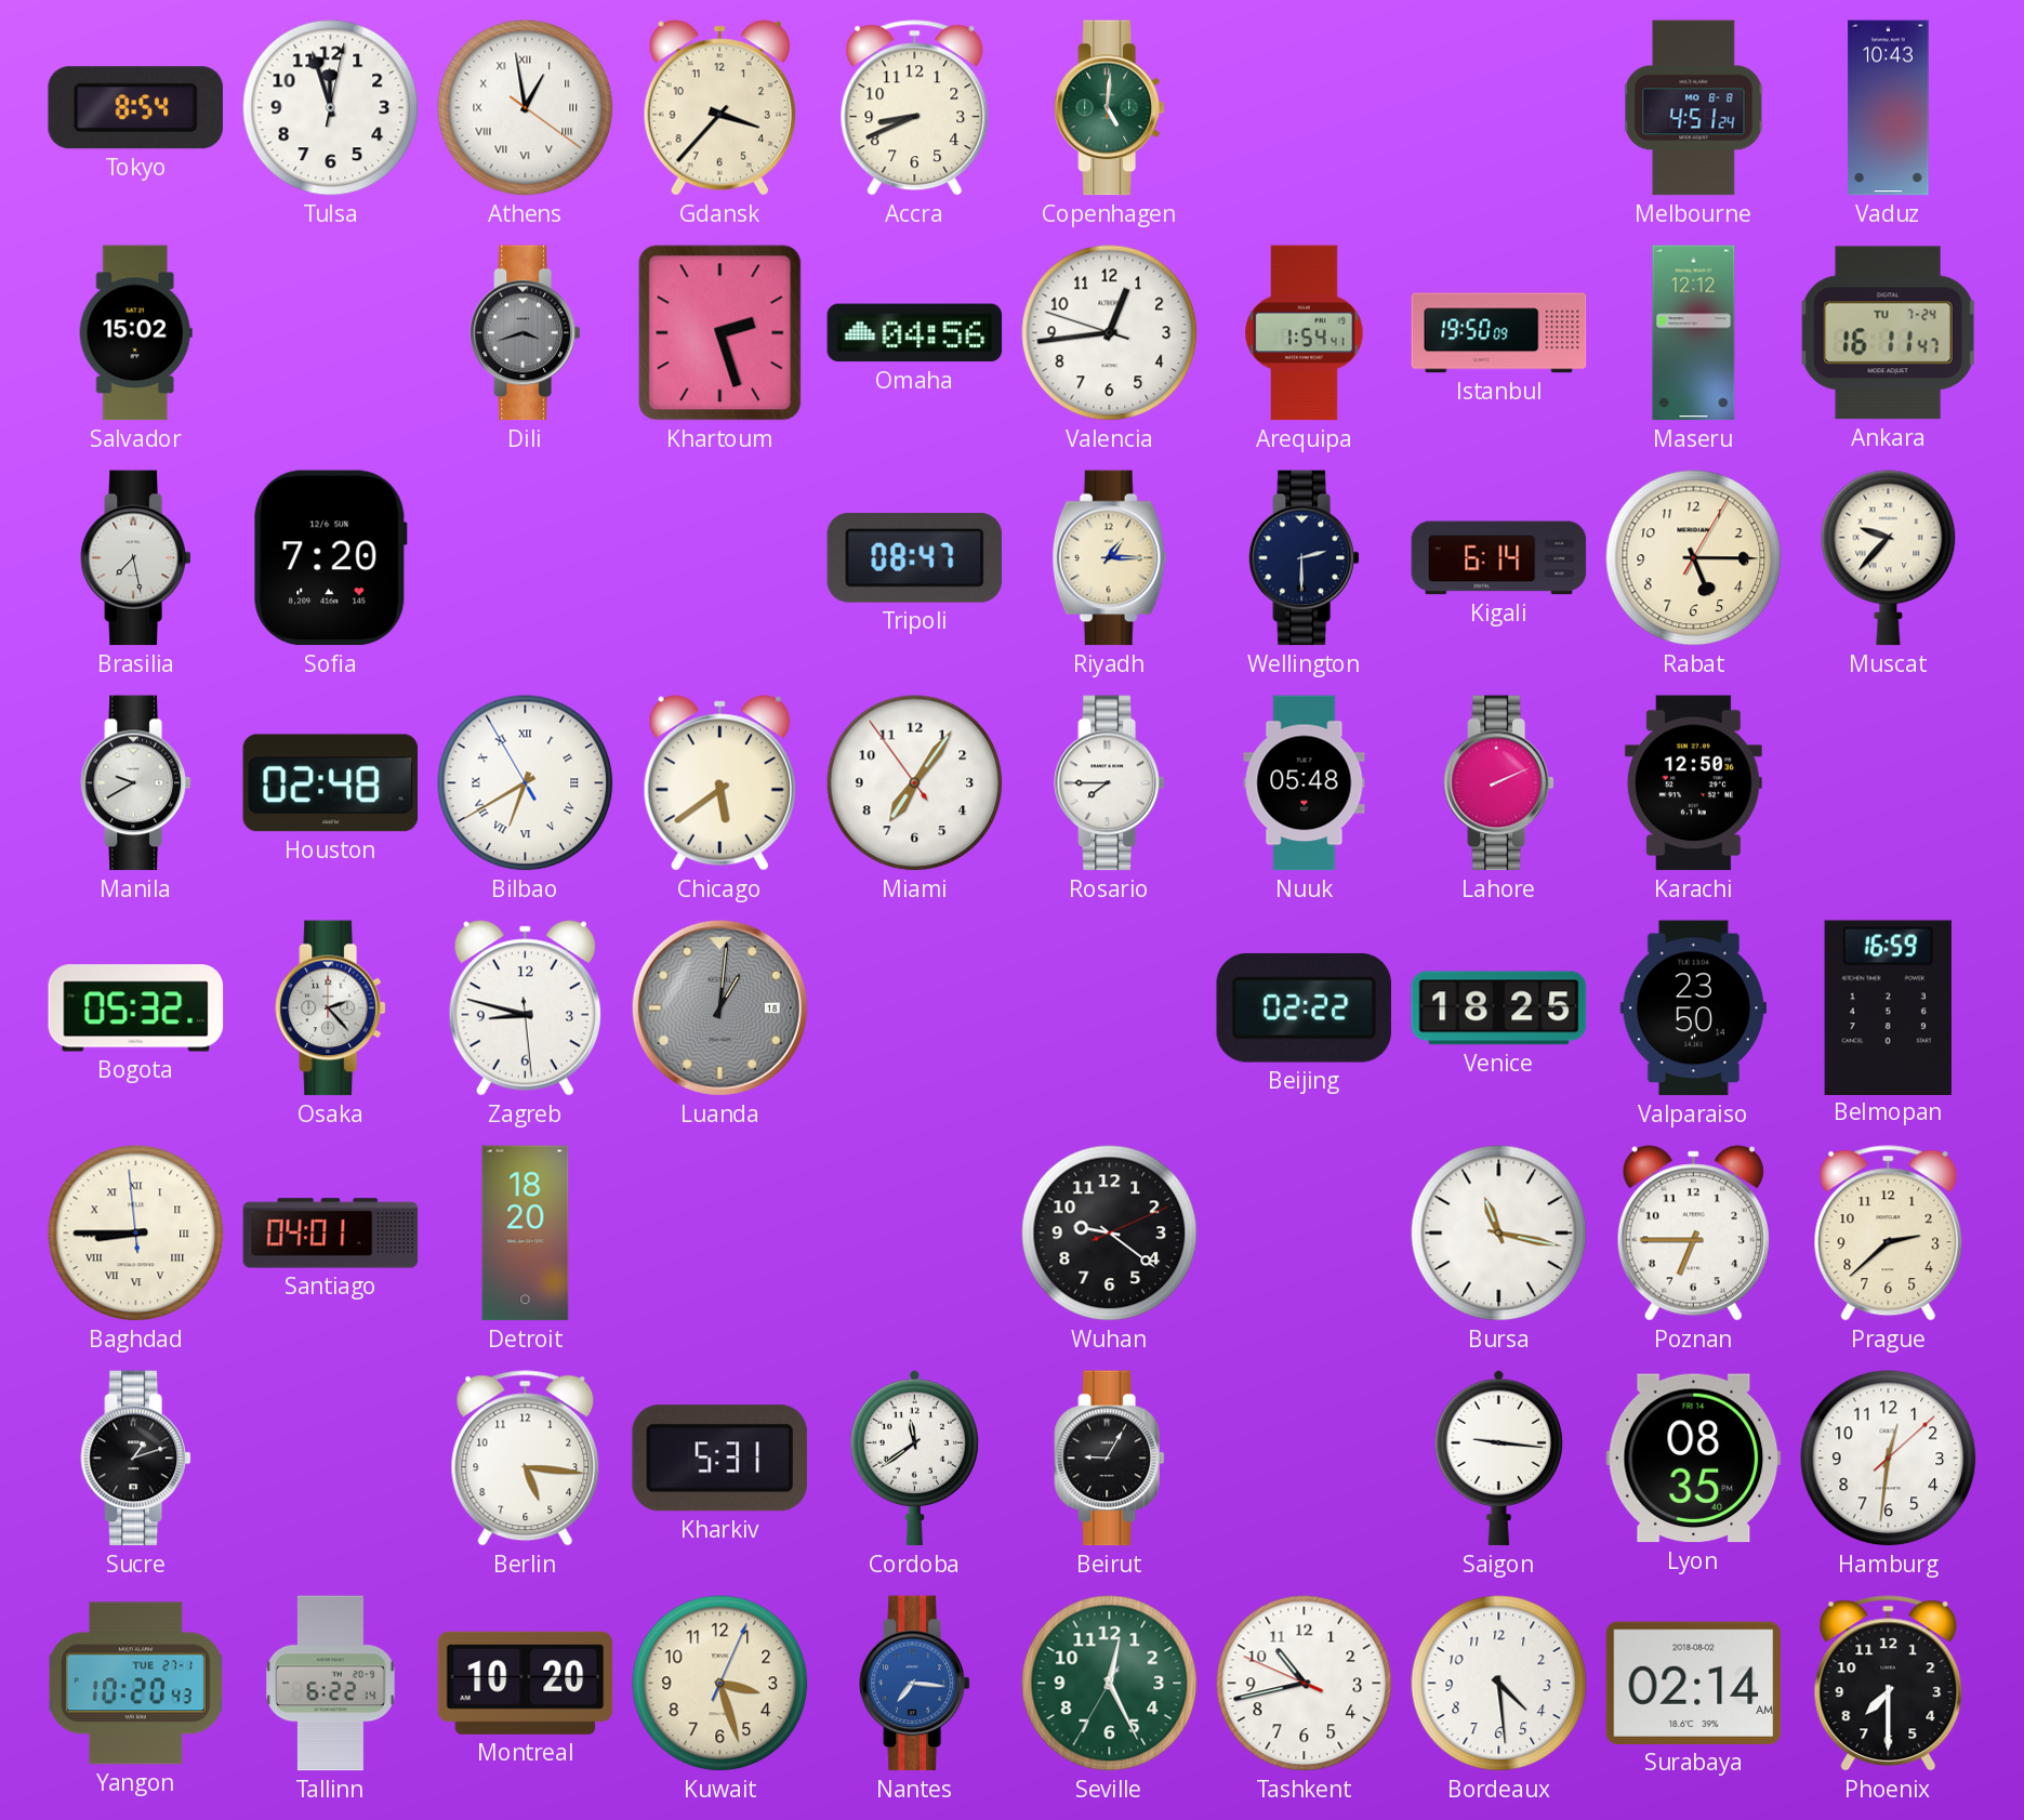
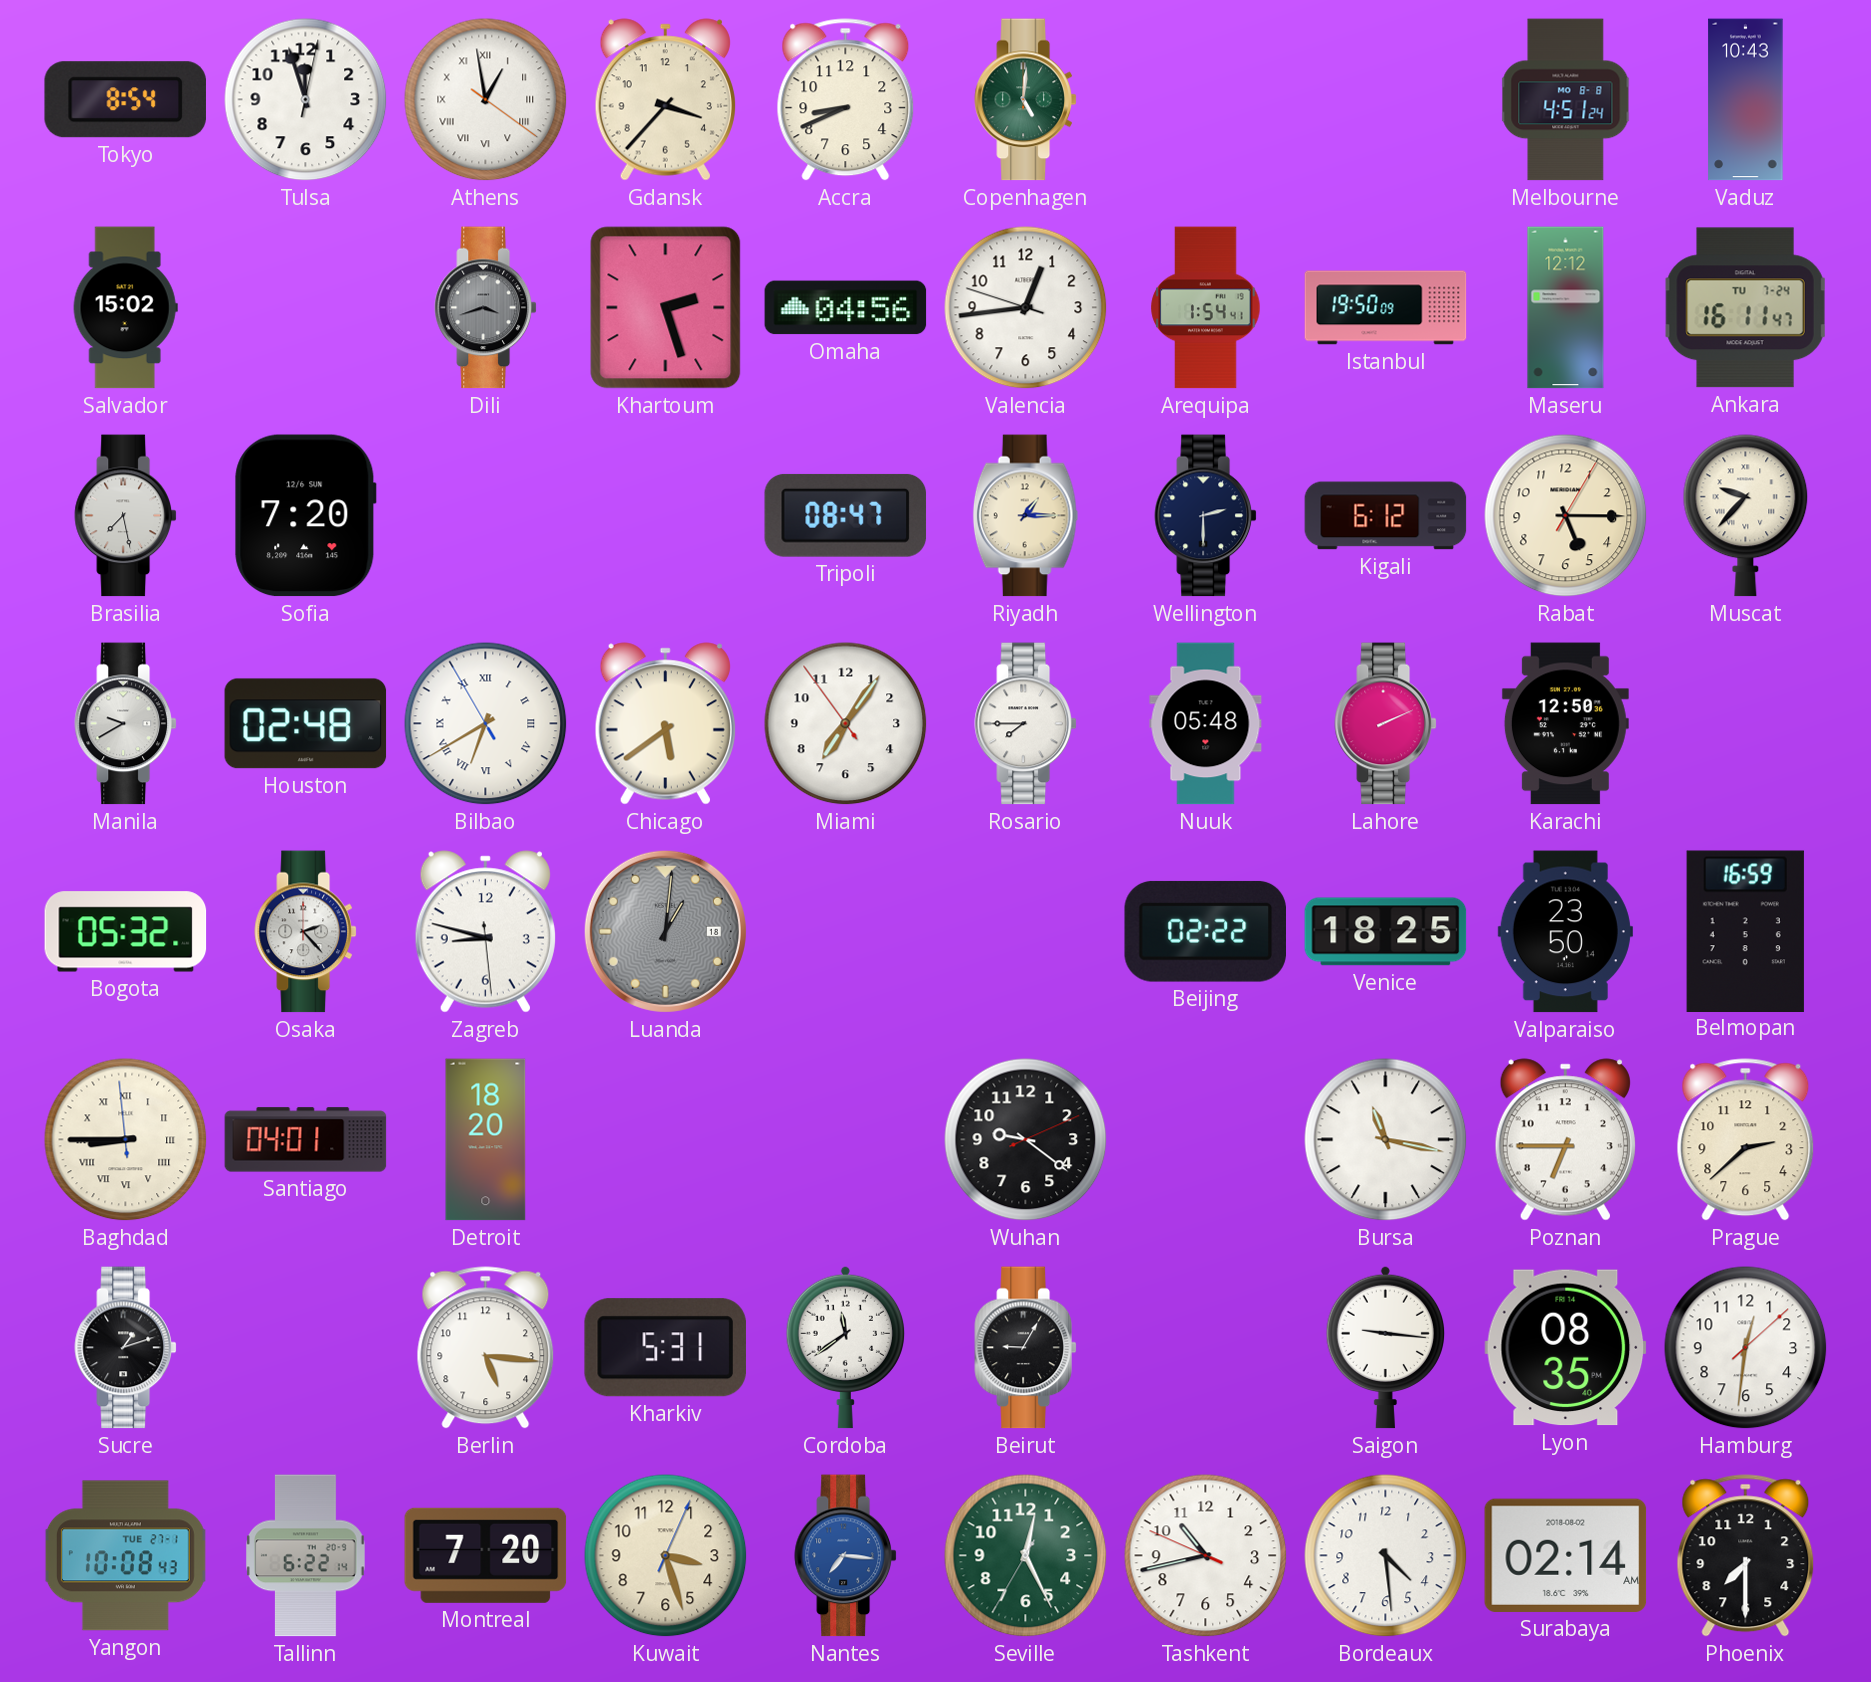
Kigali: 6:14 -> 6:12
Yangon: 10:20 -> 10:08
Montreal: 10:20 -> 7:20
